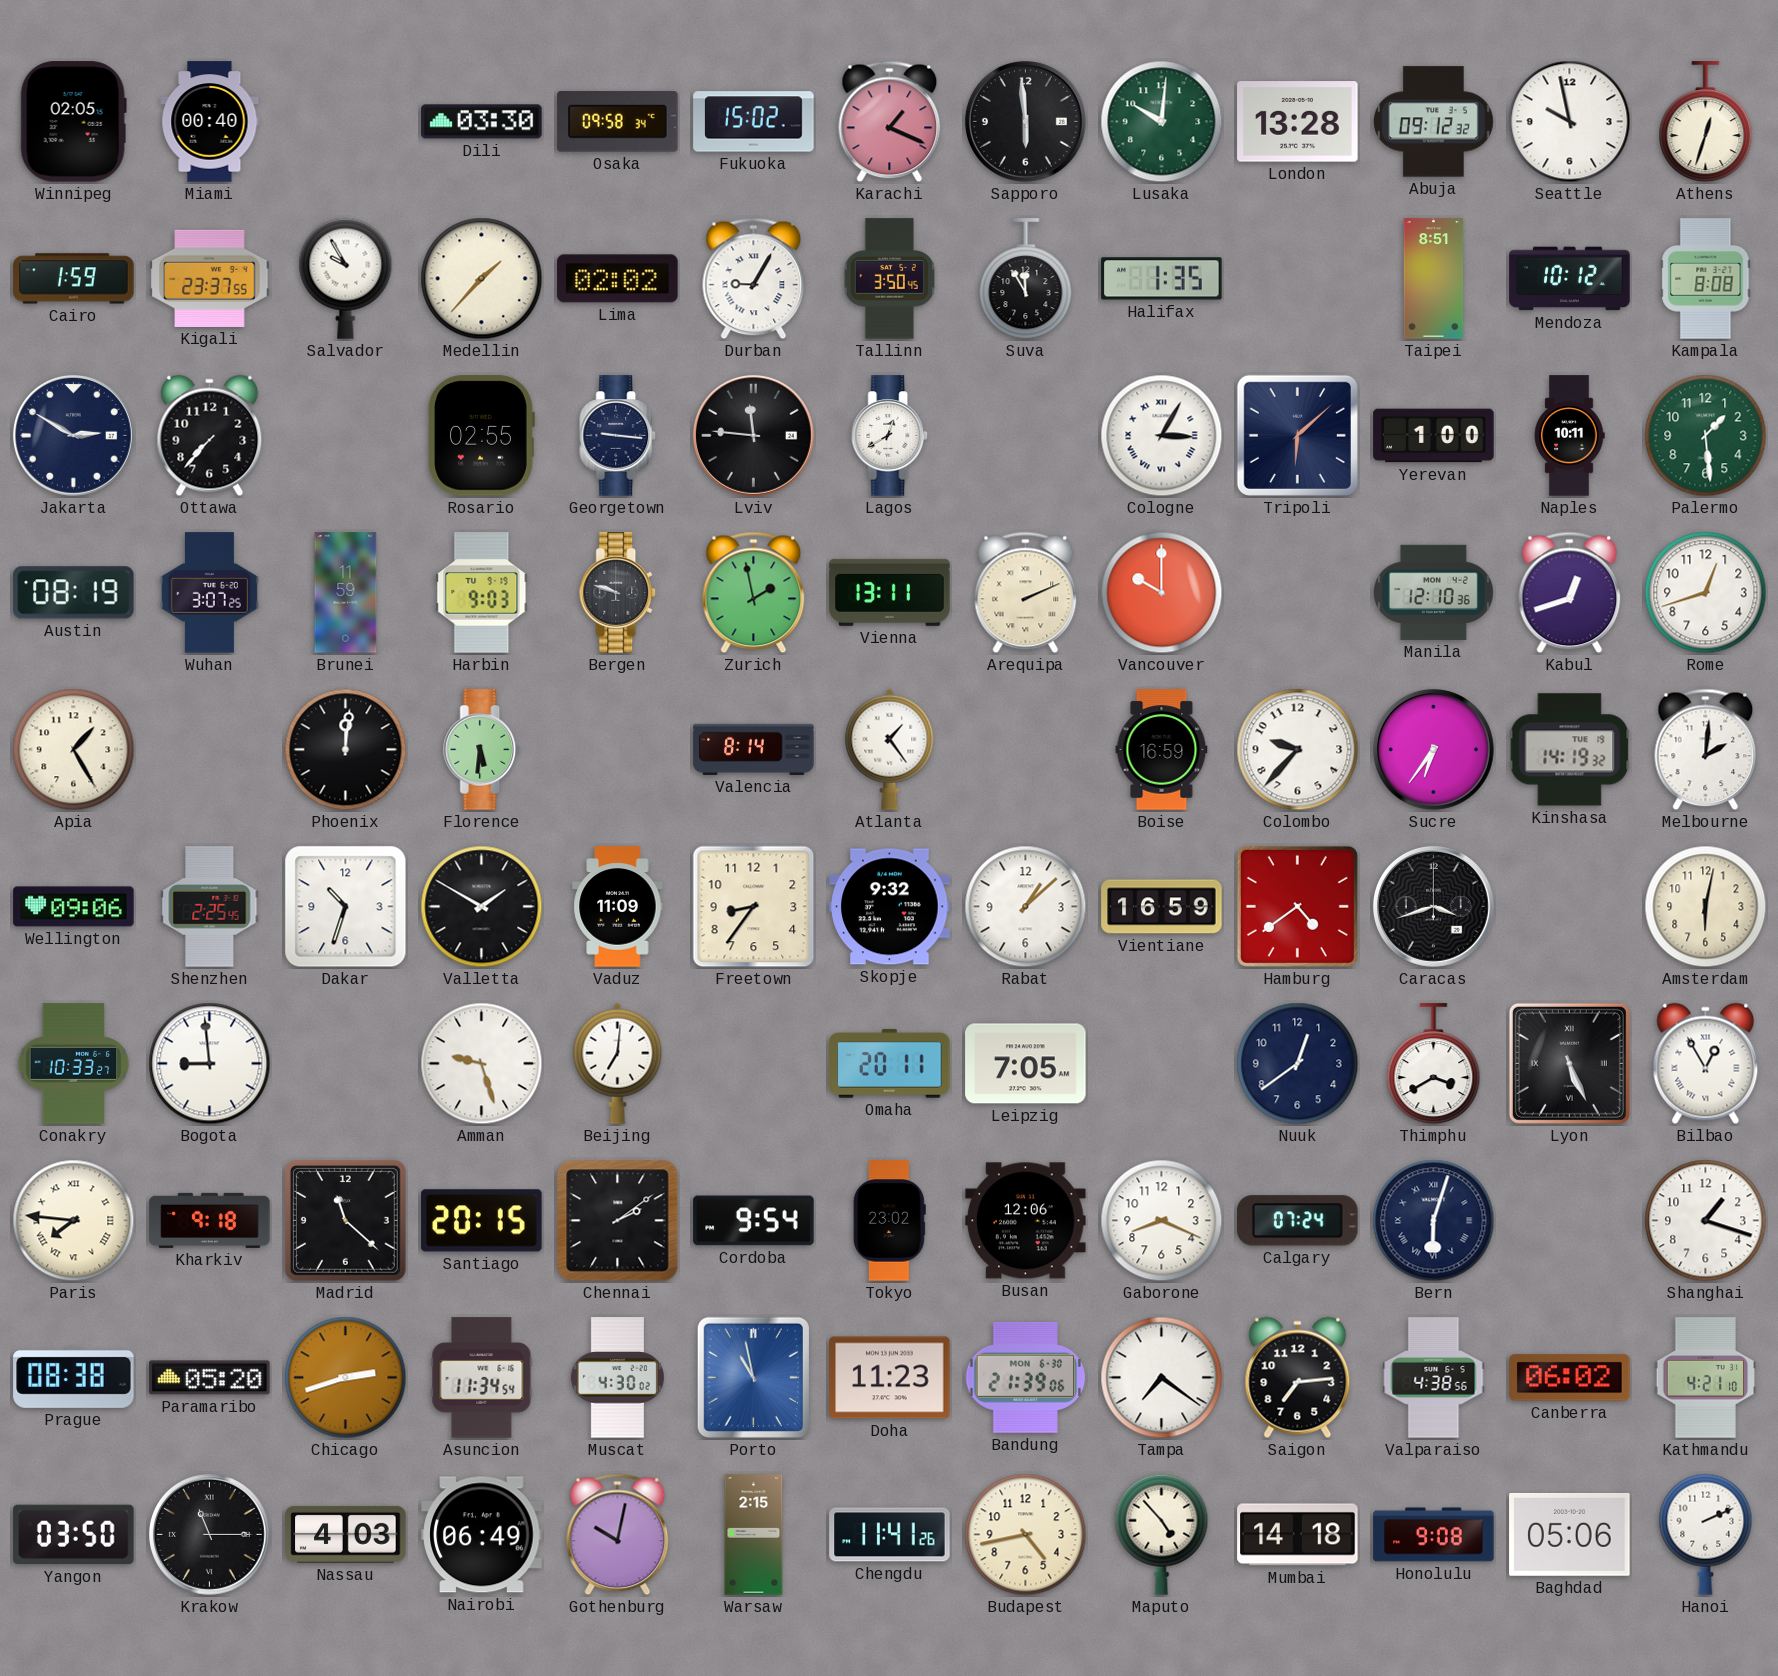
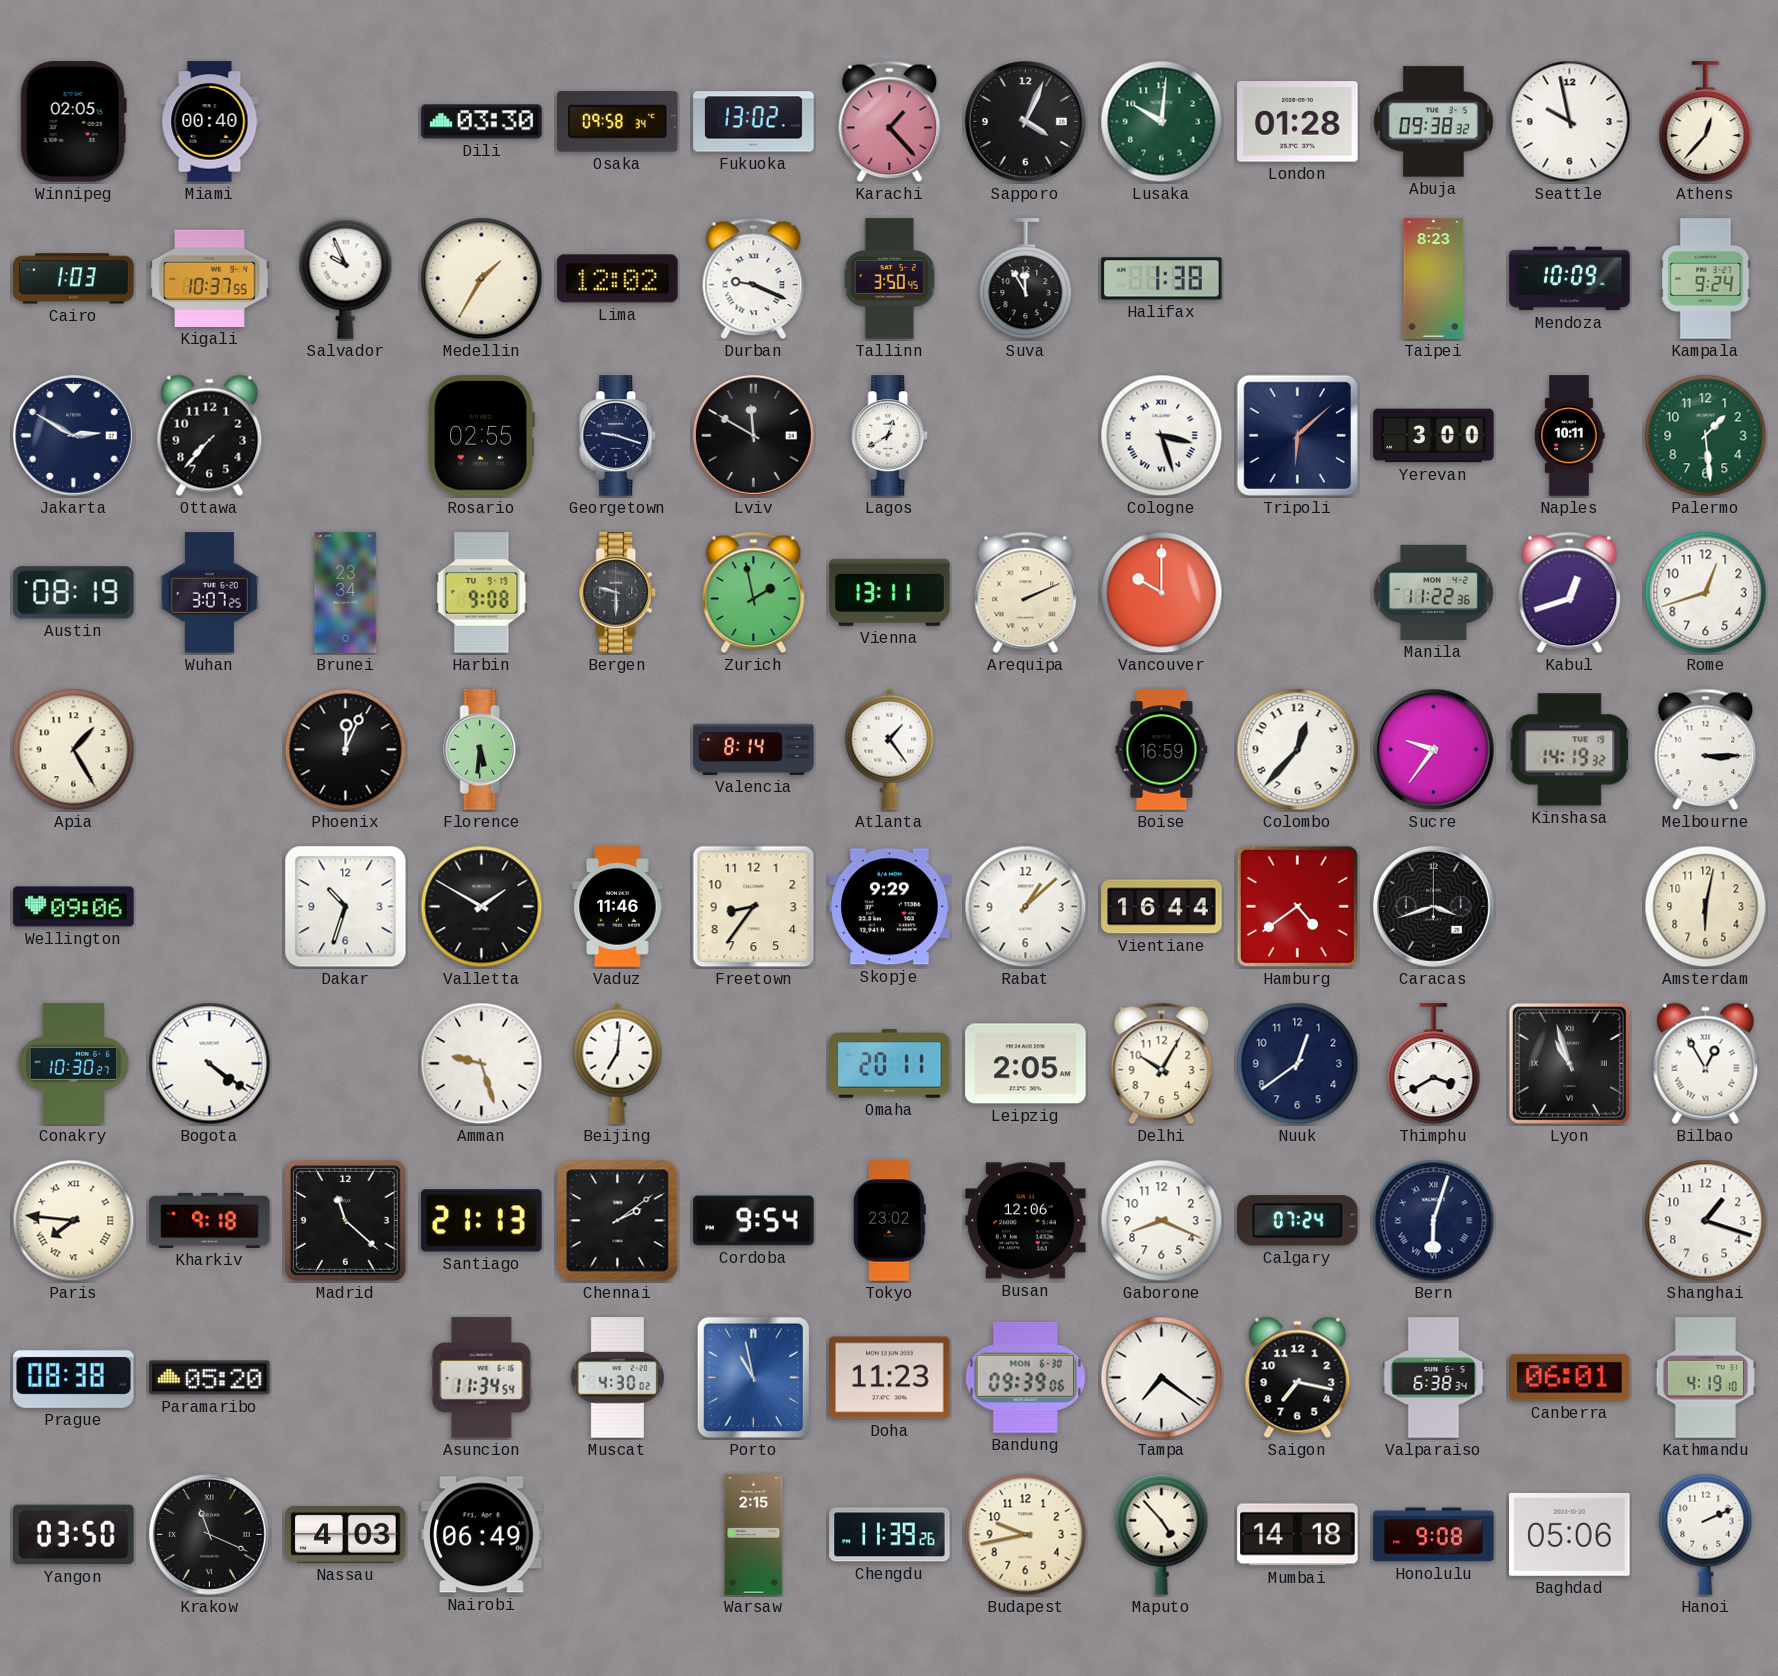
Fukuoka: 15:02 -> 13:02
Karachi: 1:19 -> 1:23
Sapporo: 5:59 -> 4:04
London: 13:28 -> 01:28
Abuja: 09:12 -> 09:38
Athens: 12:33 -> 12:37
Cairo: 1:59 -> 1:03
Kigali: 23:37 -> 10:37
Salvador: 9:55 -> 9:56
Medellin: 1:37 -> 1:35
Lima: 02:02 -> 12:02
Durban: 9:05 -> 9:19
Halifax: 1:35 -> 1:38
Taipei: 8:51 -> 8:23
Mendoza: 10:12 -> 10:09
Kampala: 8:08 -> 9:24
Georgetown: 9:16 -> 9:18
Lviv: 11:46 -> 11:50
Cologne: 3:05 -> 3:27
Yerevan: 1:00 -> 3:00
Brunei: 11:59 -> 23:34
Harbin: 9:03 -> 9:08
Bergen: 9:48 -> 9:30
Manila: 12:10 -> 11:22
Phoenix: 12:01 -> 12:04
Colombo: 9:37 -> 12:37
Sucre: 6:36 -> 9:36
Melbourne: 2:01 -> 3:15
Shenzhen: 2:25 -> none
Vaduz: 11:09 -> 11:46
Skopje: 9:32 -> 9:29
Vientiane: 16:59 -> 16:44
Conakry: 10:33 -> 10:30
Bogota: 8:59 -> 4:21
Leipzig: 7:05 -> 2:05
Delhi: none -> 10:05
Lyon: 5:26 -> 10:57
Santiago: 20:15 -> 21:13
Chicago: 2:42 -> none
Bandung: 21:39 -> 09:39
Saigon: 7:14 -> 7:17
Valparaiso: 4:38 -> 6:38
Canberra: 06:02 -> 06:01
Kathmandu: 4:21 -> 4:19
Krakow: 11:15 -> 11:19
Gothenburg: 10:02 -> none
Chengdu: 11:41 -> 11:39
Budapest: 4:43 -> 9:43
